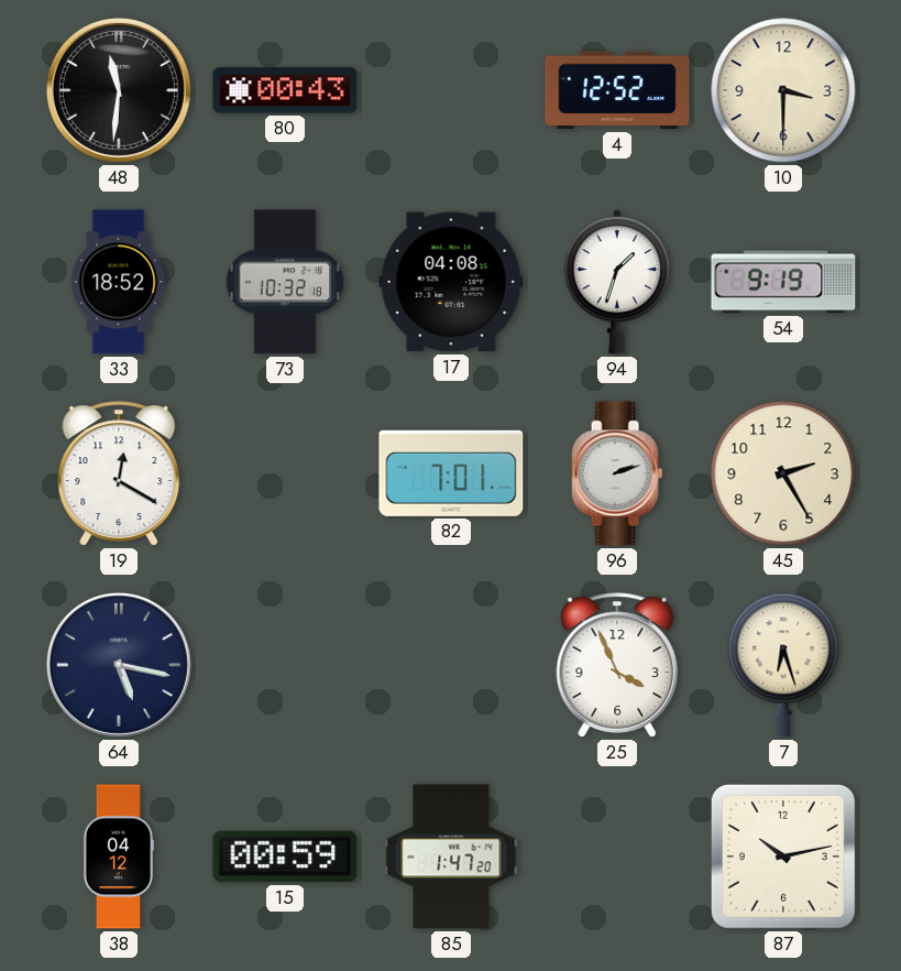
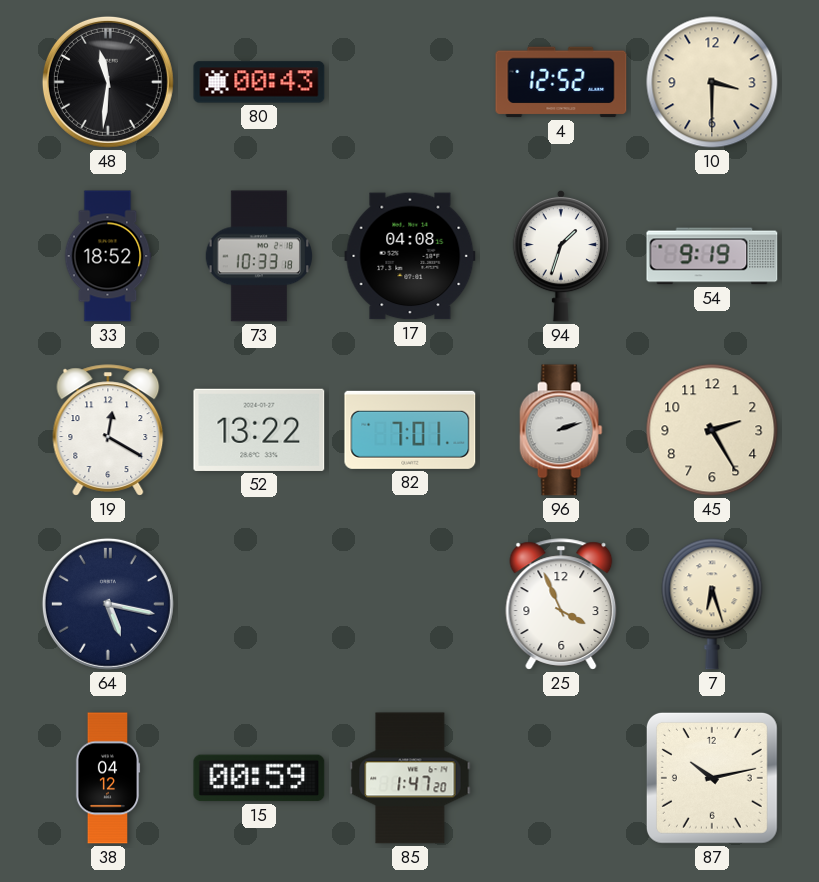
73: 10:32 -> 10:33
52: none -> 13:22
